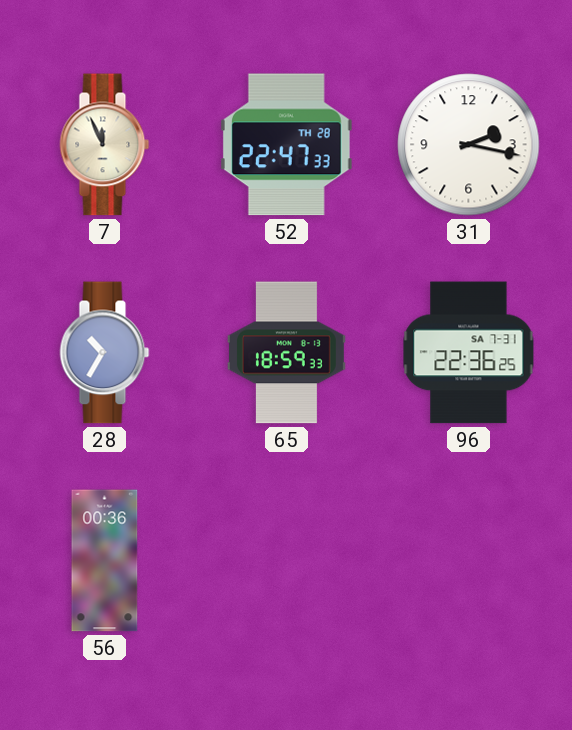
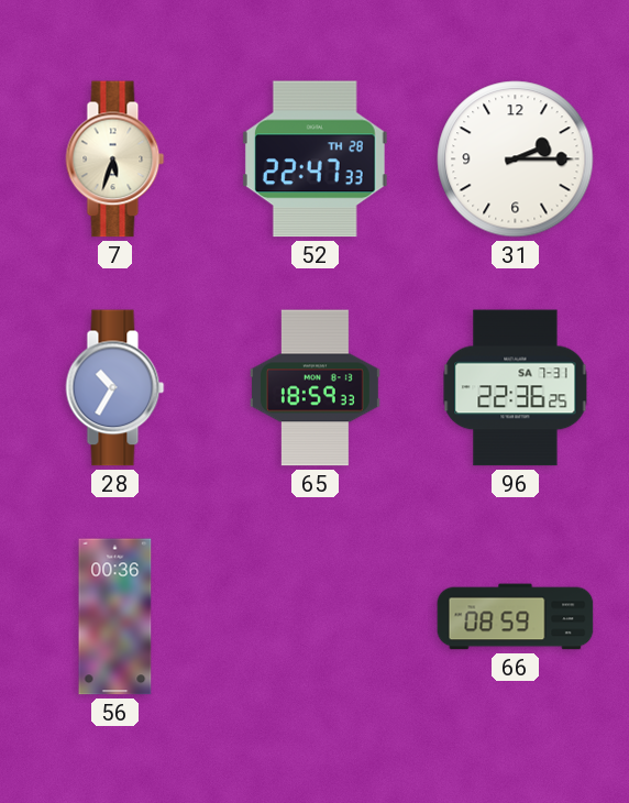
7: 11:56 -> 5:33
31: 2:17 -> 2:15
66: none -> 08:59
